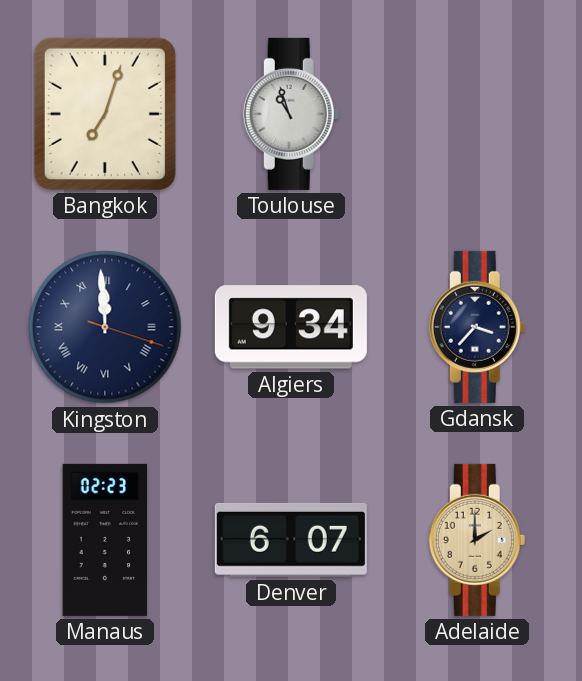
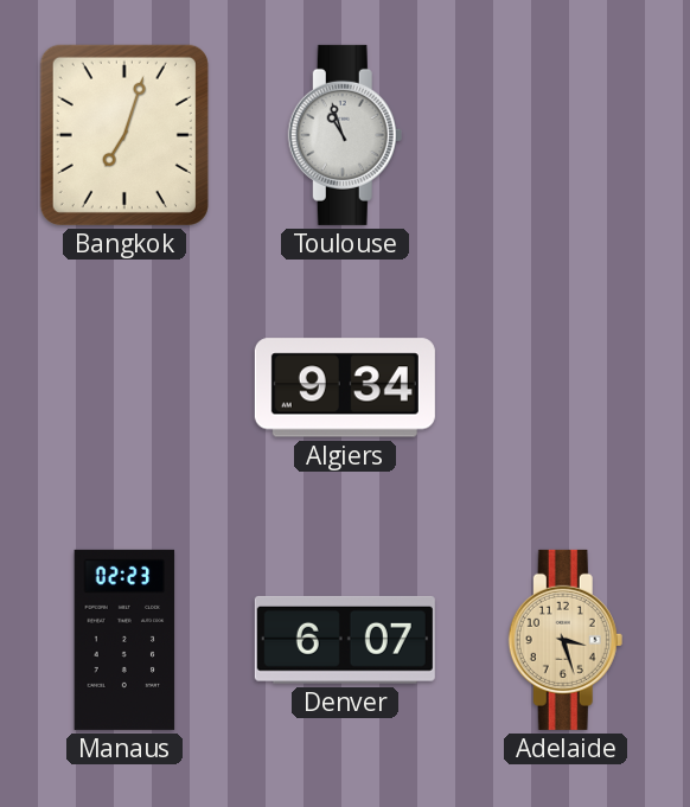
Kingston: 11:59 -> none
Gdansk: 3:37 -> none
Adelaide: 2:00 -> 3:27
